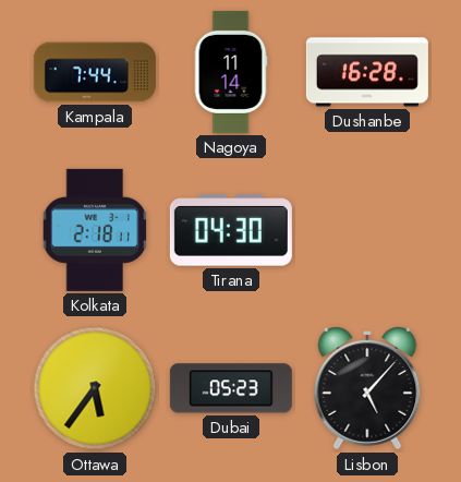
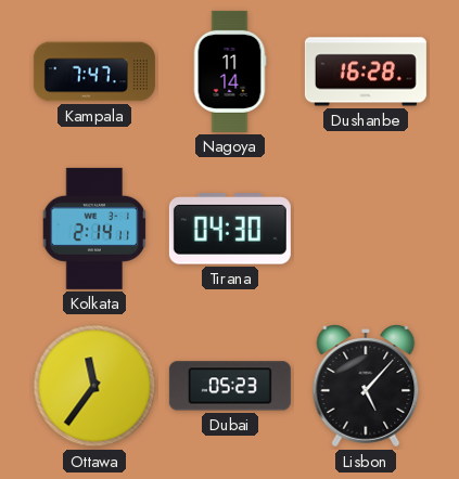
Kampala: 7:44 -> 7:47
Kolkata: 2:18 -> 2:14
Ottawa: 5:36 -> 11:36
